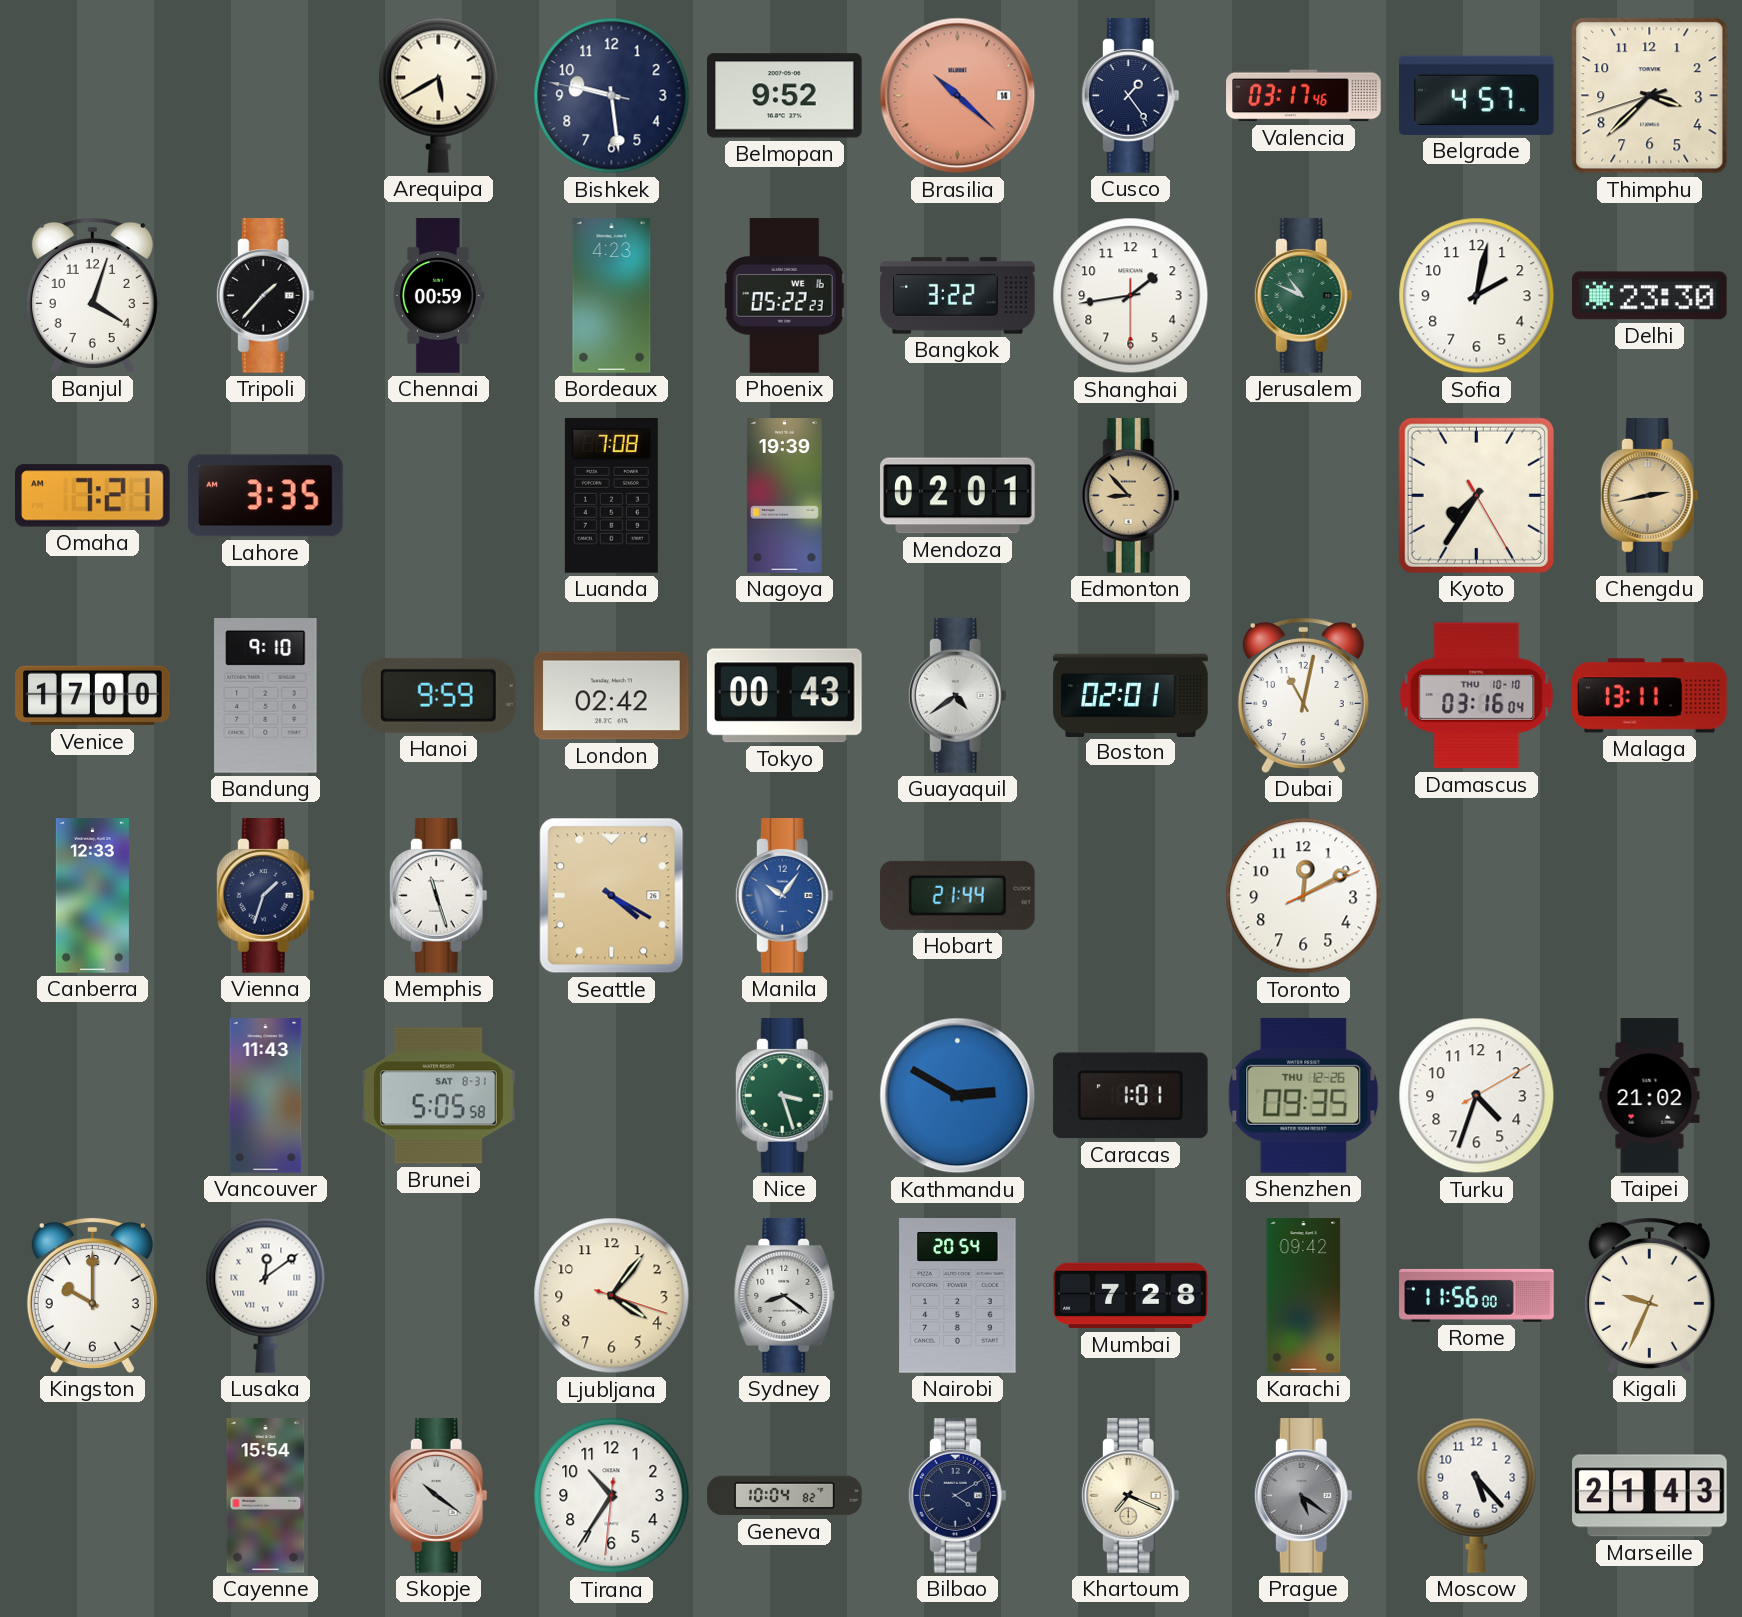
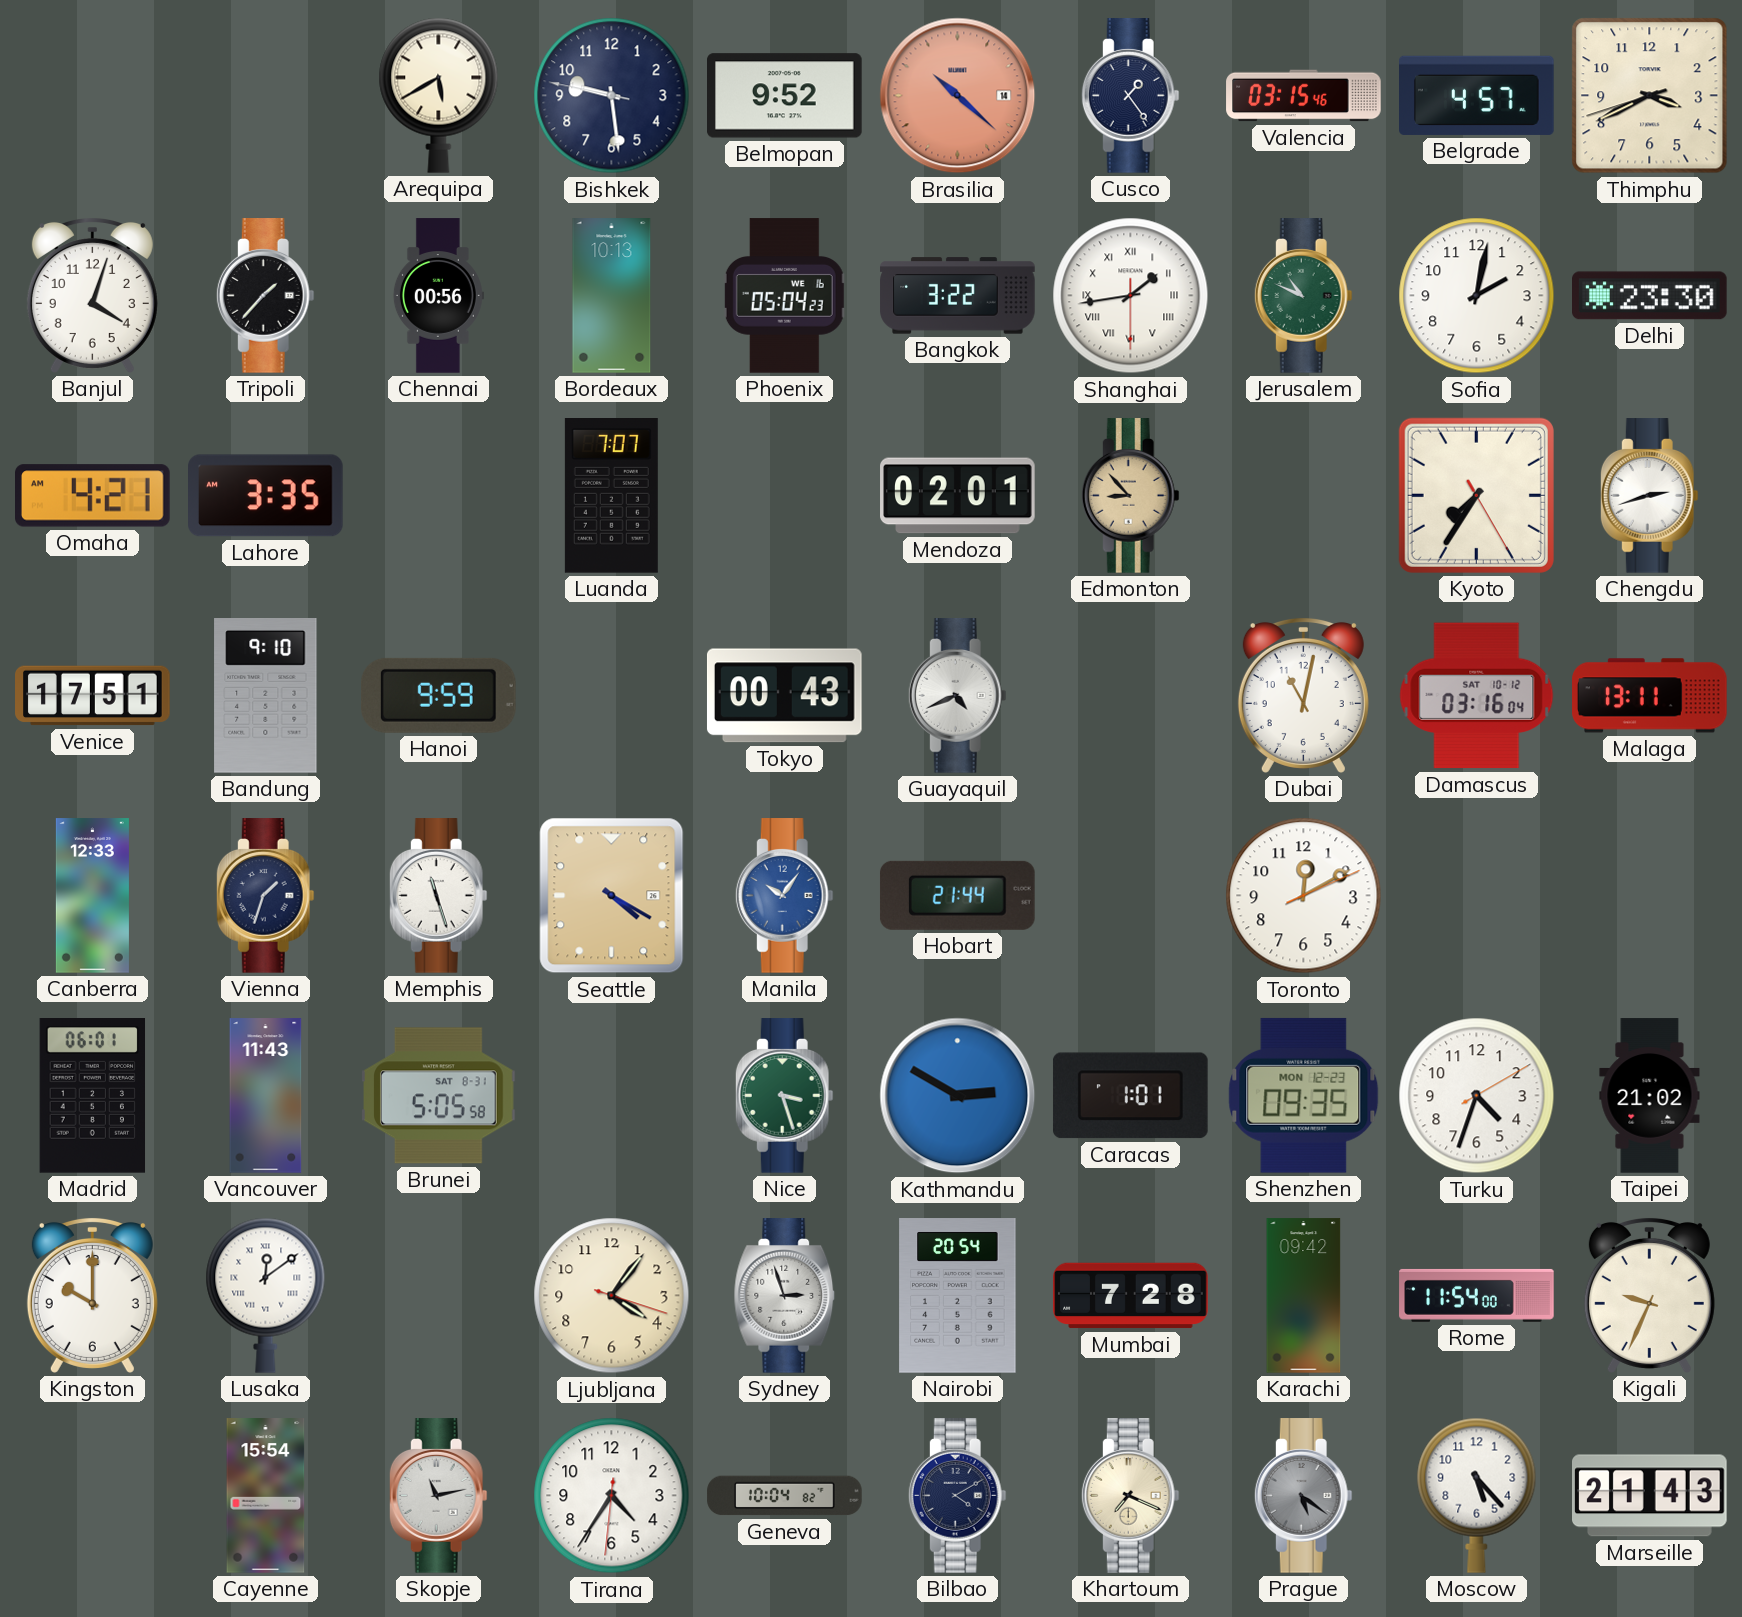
Valencia: 03:17 -> 03:15
Thimphu: 3:37 -> 3:40
Chennai: 00:59 -> 00:56
Bordeaux: 4:23 -> 10:13
Phoenix: 05:22 -> 05:04
Shanghai numerals: Arabic -> Roman
Omaha: 7:21 -> 4:21
Luanda: 7:08 -> 7:07
Nagoya: 19:39 -> none
Chengdu: 2:43 -> 2:42
Chengdu dial: champagne -> white
Venice: 17:00 -> 17:51
London: 02:42 -> none
Guayaquil: 4:39 -> 4:41
Boston: 02:01 -> none
Damascus date: THU 10-10 -> SAT 10-12
Madrid: none -> 06:01
Shenzhen date: THU 12-26 -> MON 12-23
Sydney: 8:21 -> 2:57
Rome: 11:56 -> 11:54
Skopje: 10:21 -> 11:13
Tirana: 10:35 -> 4:35
